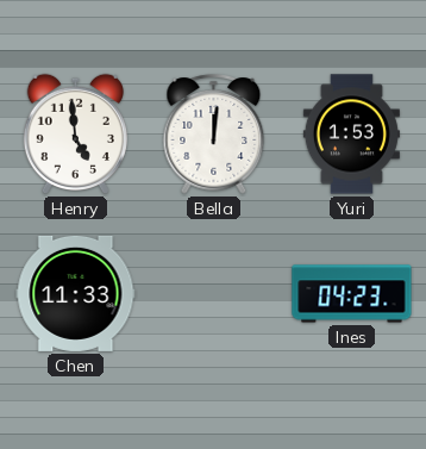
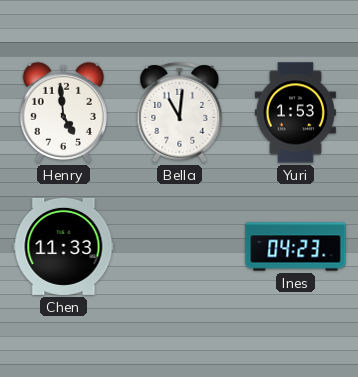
Bella: 12:01 -> 11:01
